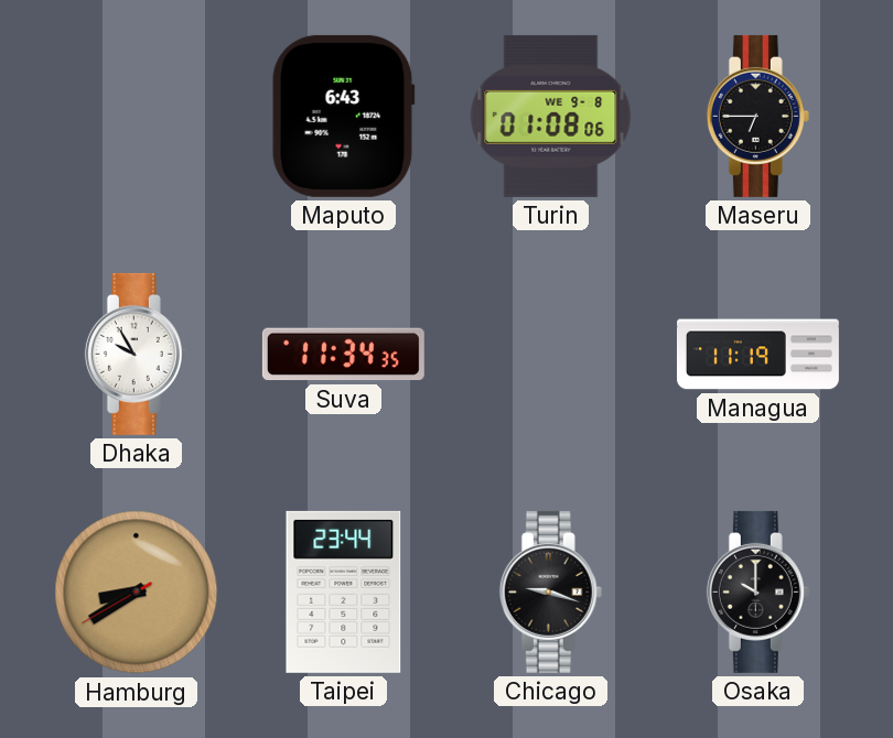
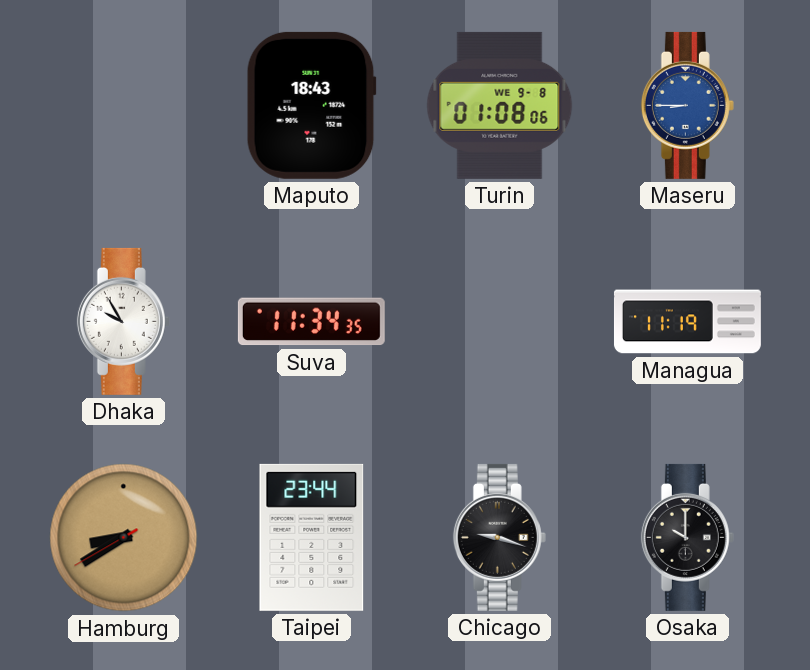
Maputo: 6:43 -> 18:43
Maseru: 6:45 -> 8:45
Maseru dial: black -> blue
